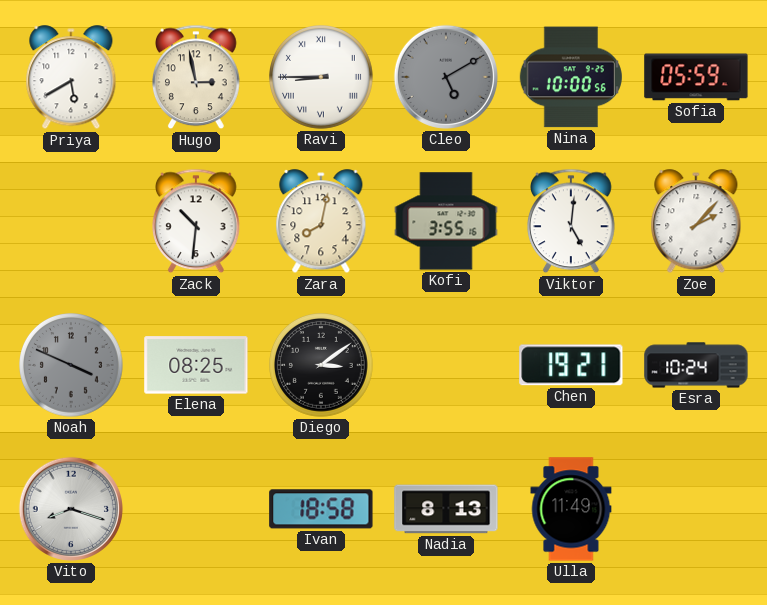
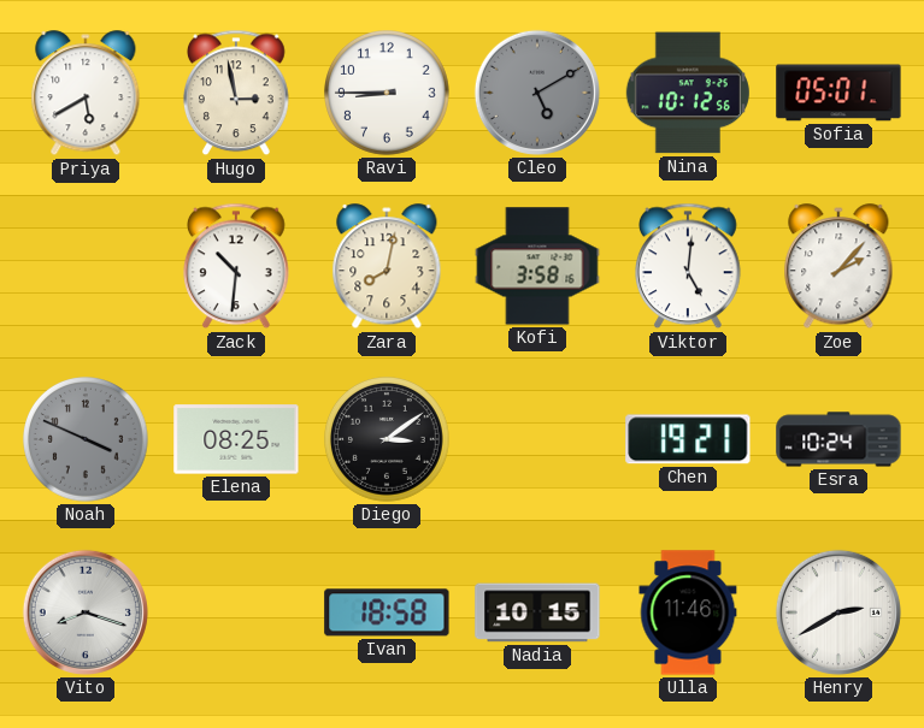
Ravi numerals: Roman -> Arabic
Nina: 10:00 -> 10:12
Sofia: 05:59 -> 05:01
Kofi: 3:55 -> 3:58
Nadia: 8:13 -> 10:15
Ulla: 11:49 -> 11:46
Henry: none -> 2:40
